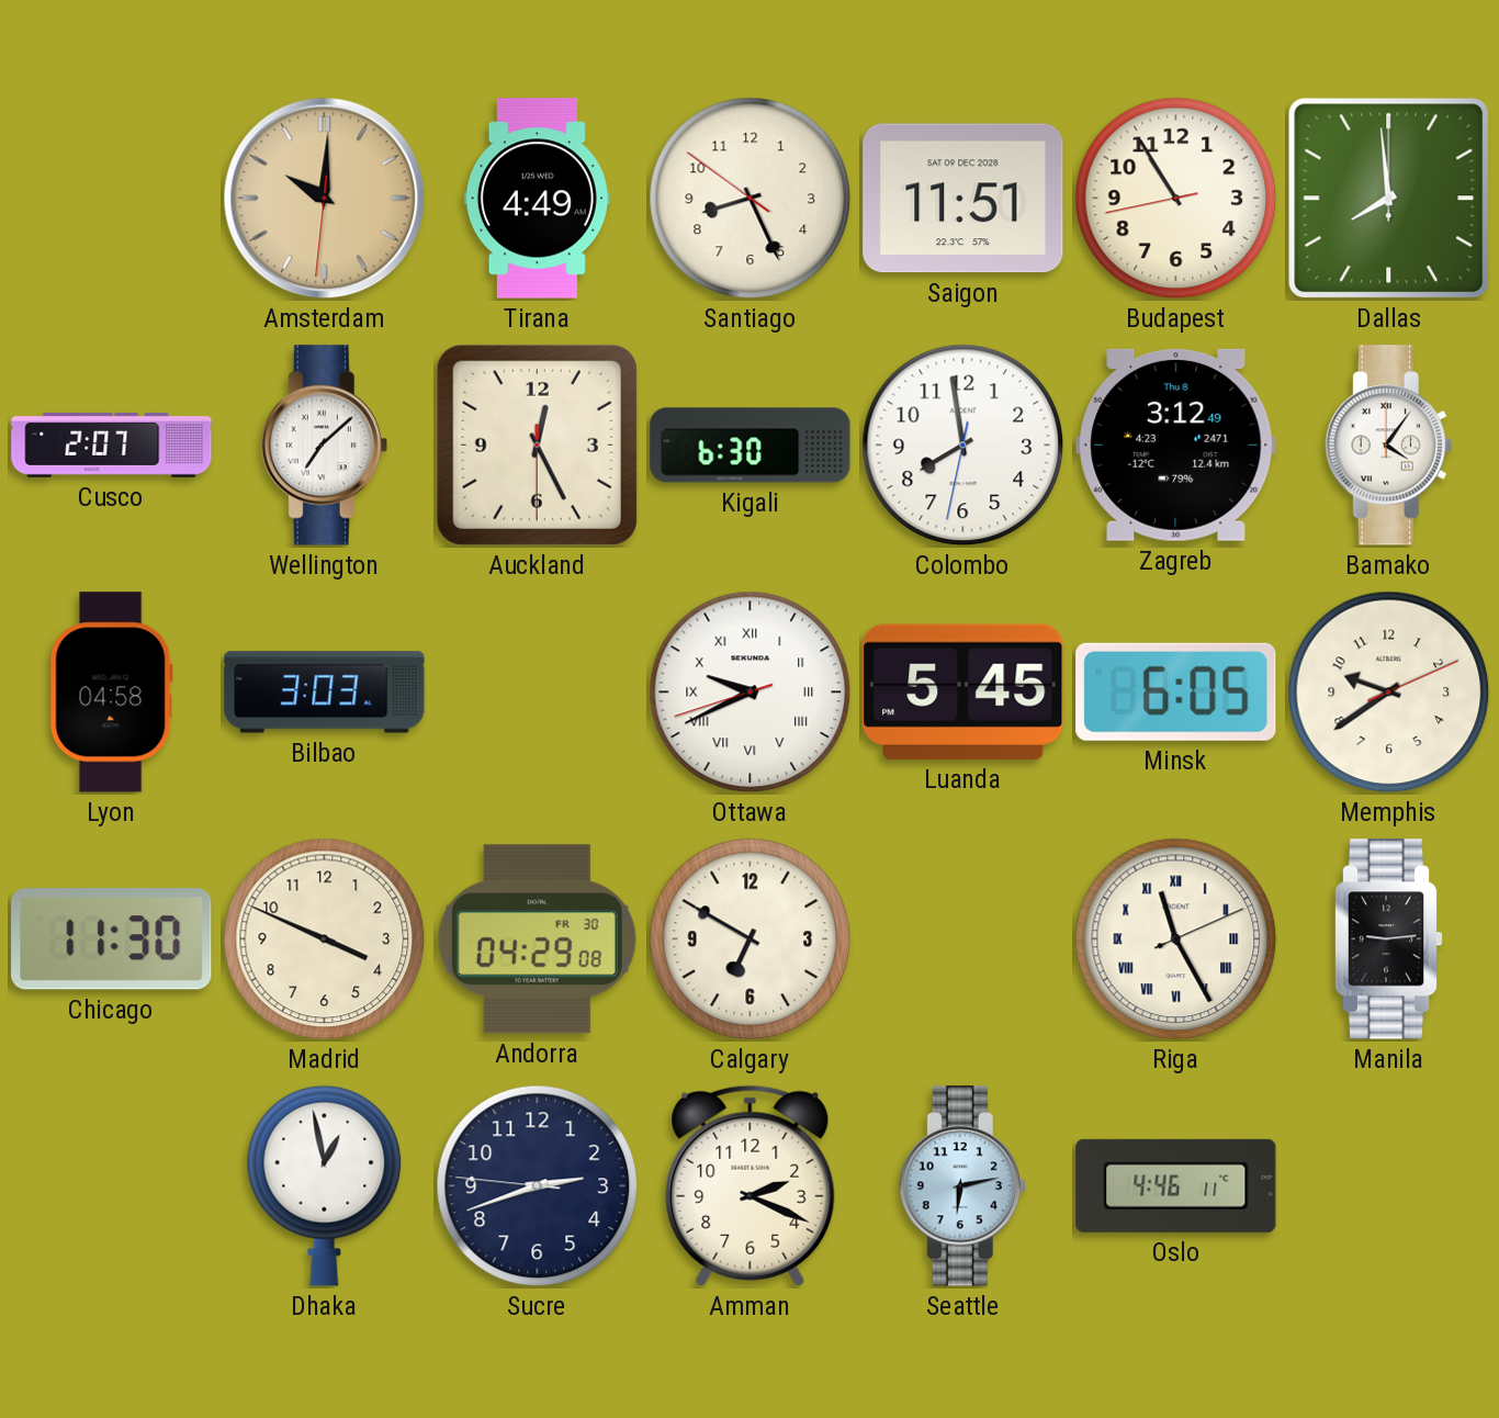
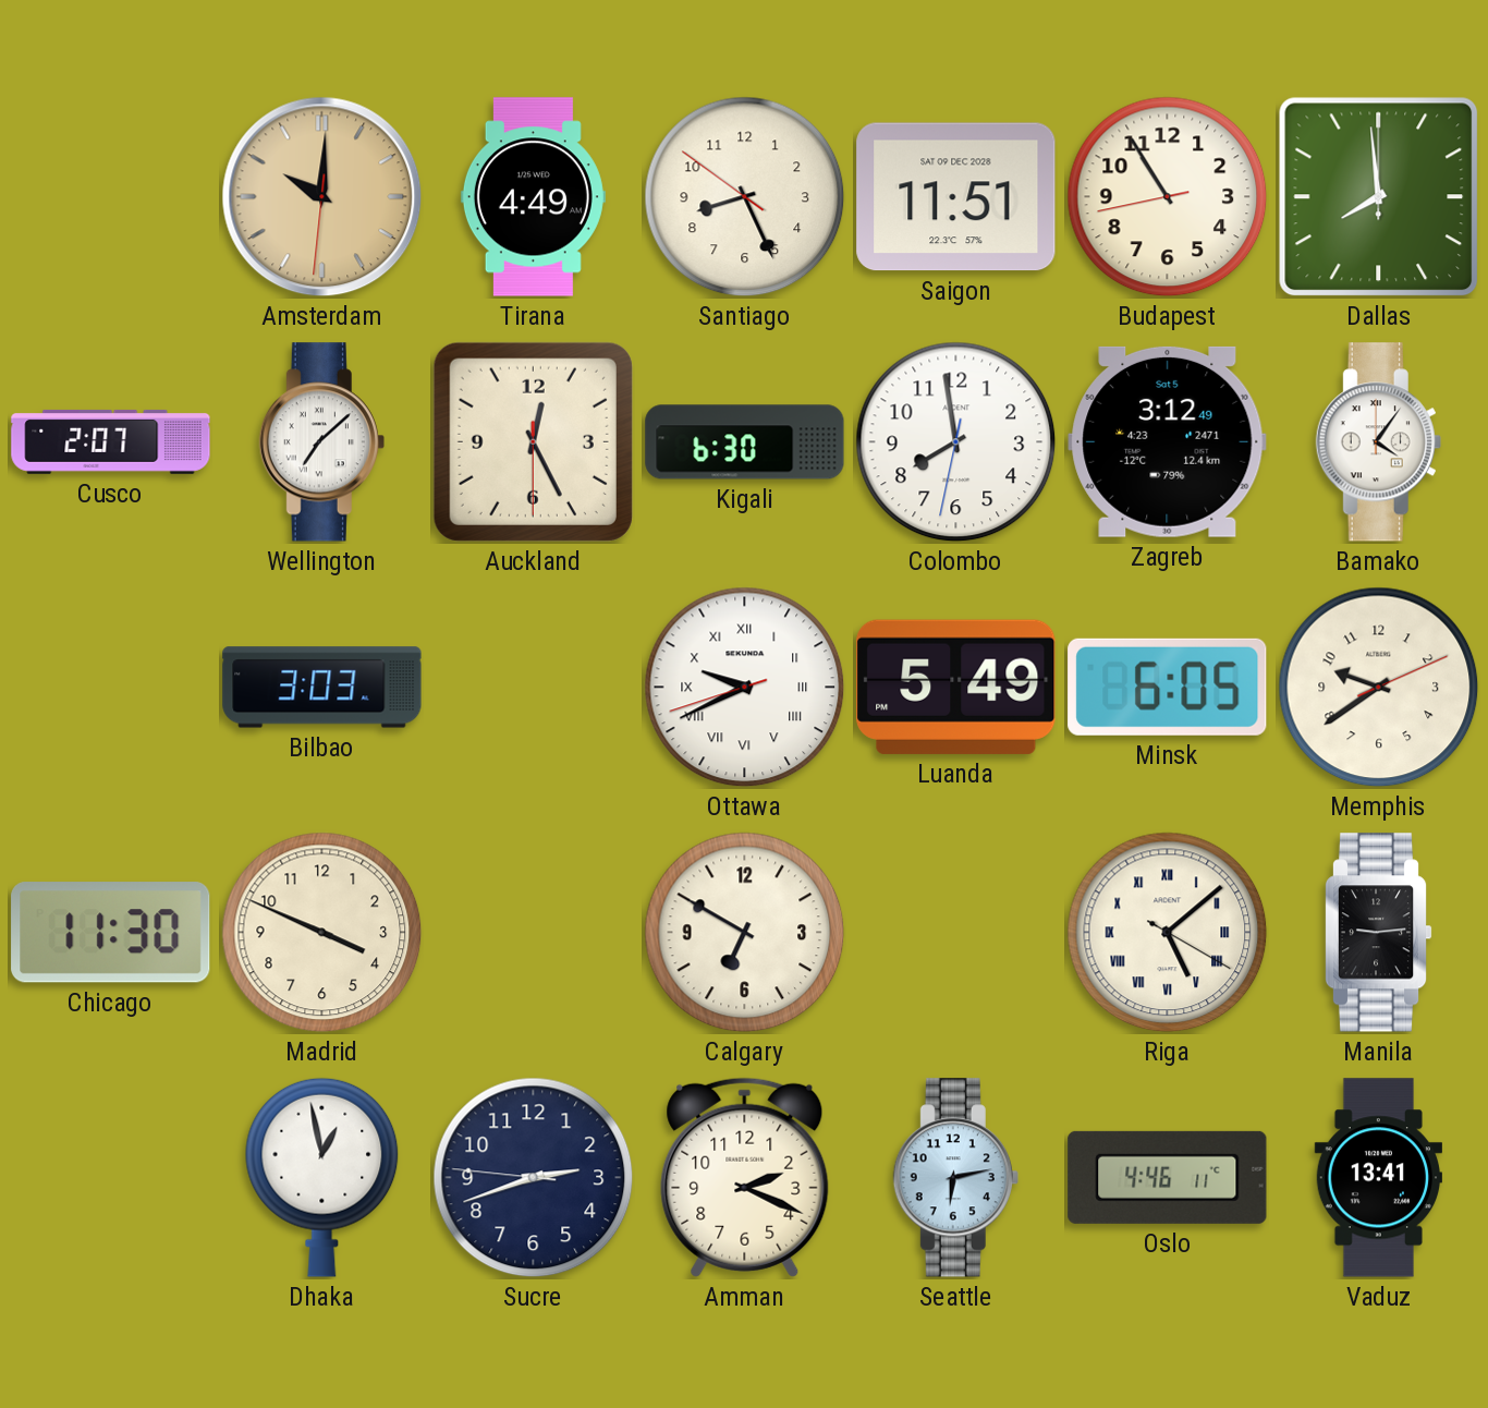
Zagreb date: Thu 8 -> Sat 5
Lyon: 04:58 -> none
Luanda: 5:45 -> 5:49
Andorra: 04:29 -> none
Riga: 11:25 -> 5:08
Vaduz: none -> 13:41
